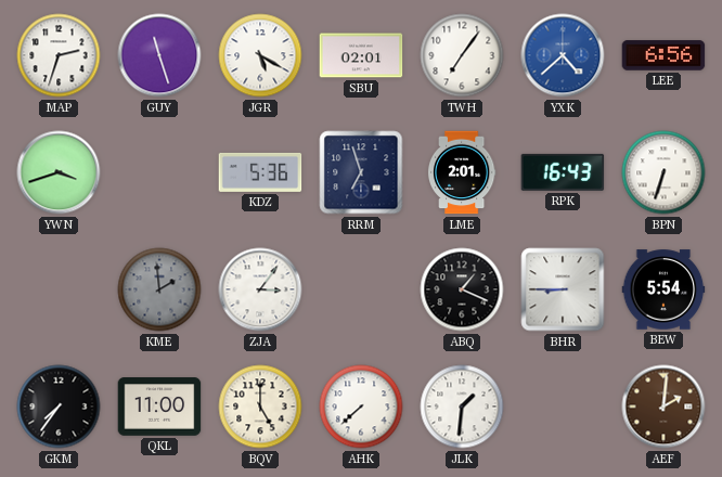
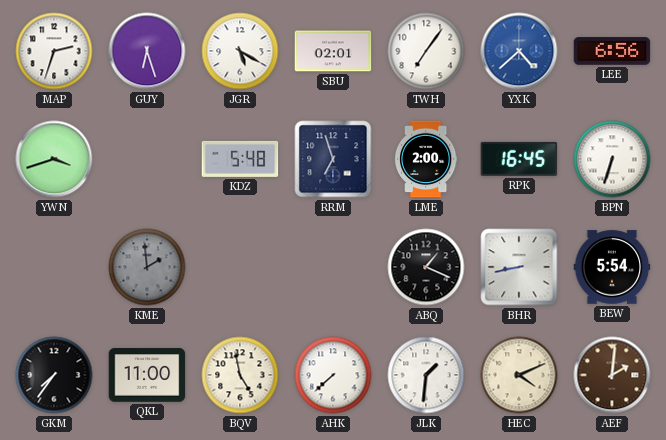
GUY: 11:27 -> 6:27
KDZ: 5:36 -> 5:48
LME: 2:01 -> 2:00
RPK: 16:43 -> 16:45
ZJA: 3:06 -> none
BHR: 8:45 -> 8:43
BQV: 5:00 -> 4:58
HEC: none -> 4:11
